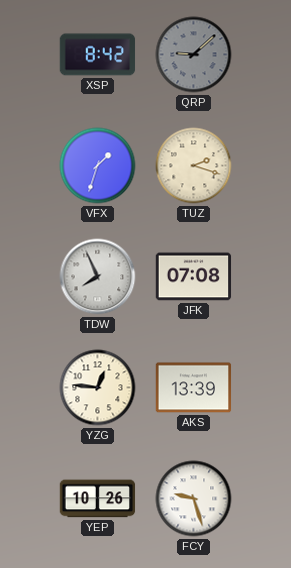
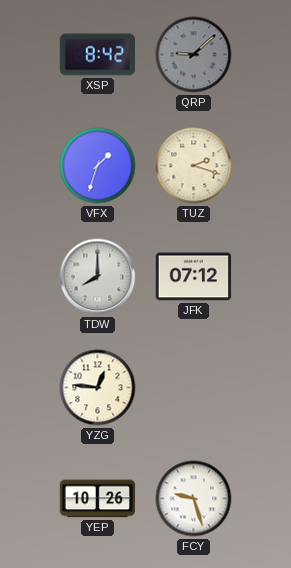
TDW: 7:56 -> 8:00
JFK: 07:08 -> 07:12
AKS: 13:39 -> none
